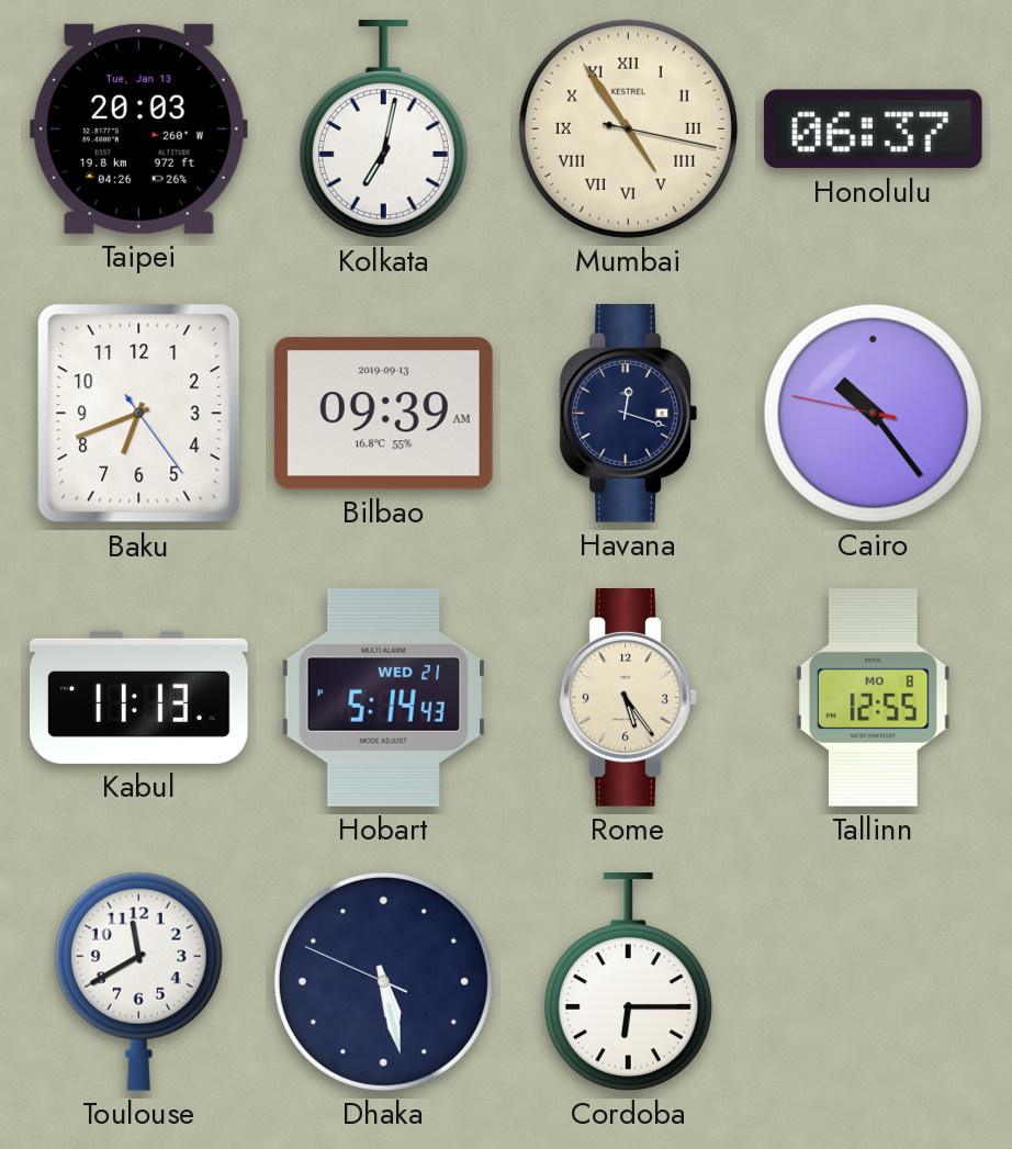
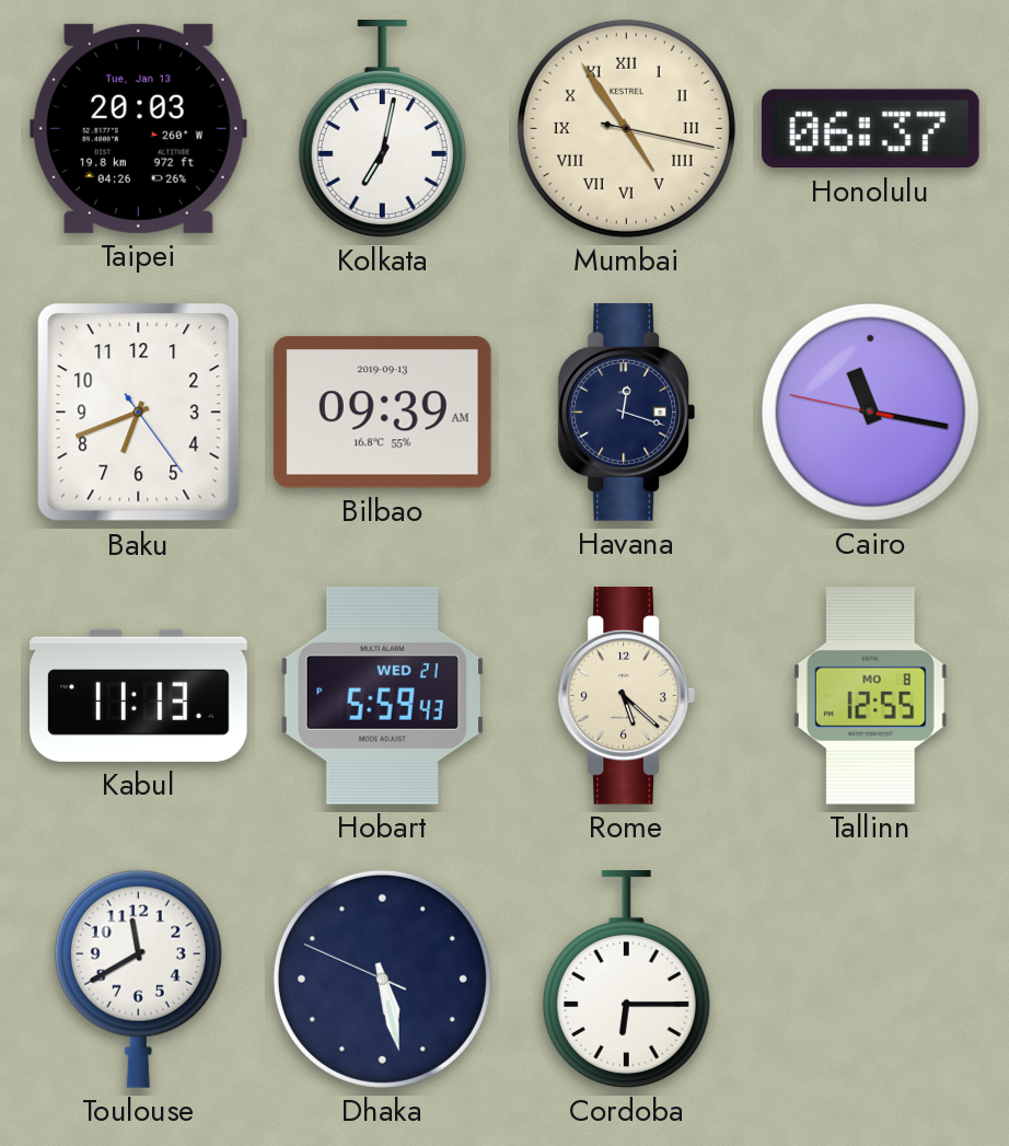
Cairo: 10:23 -> 11:16
Hobart: 5:14 -> 5:59
Rome: 5:24 -> 5:22
